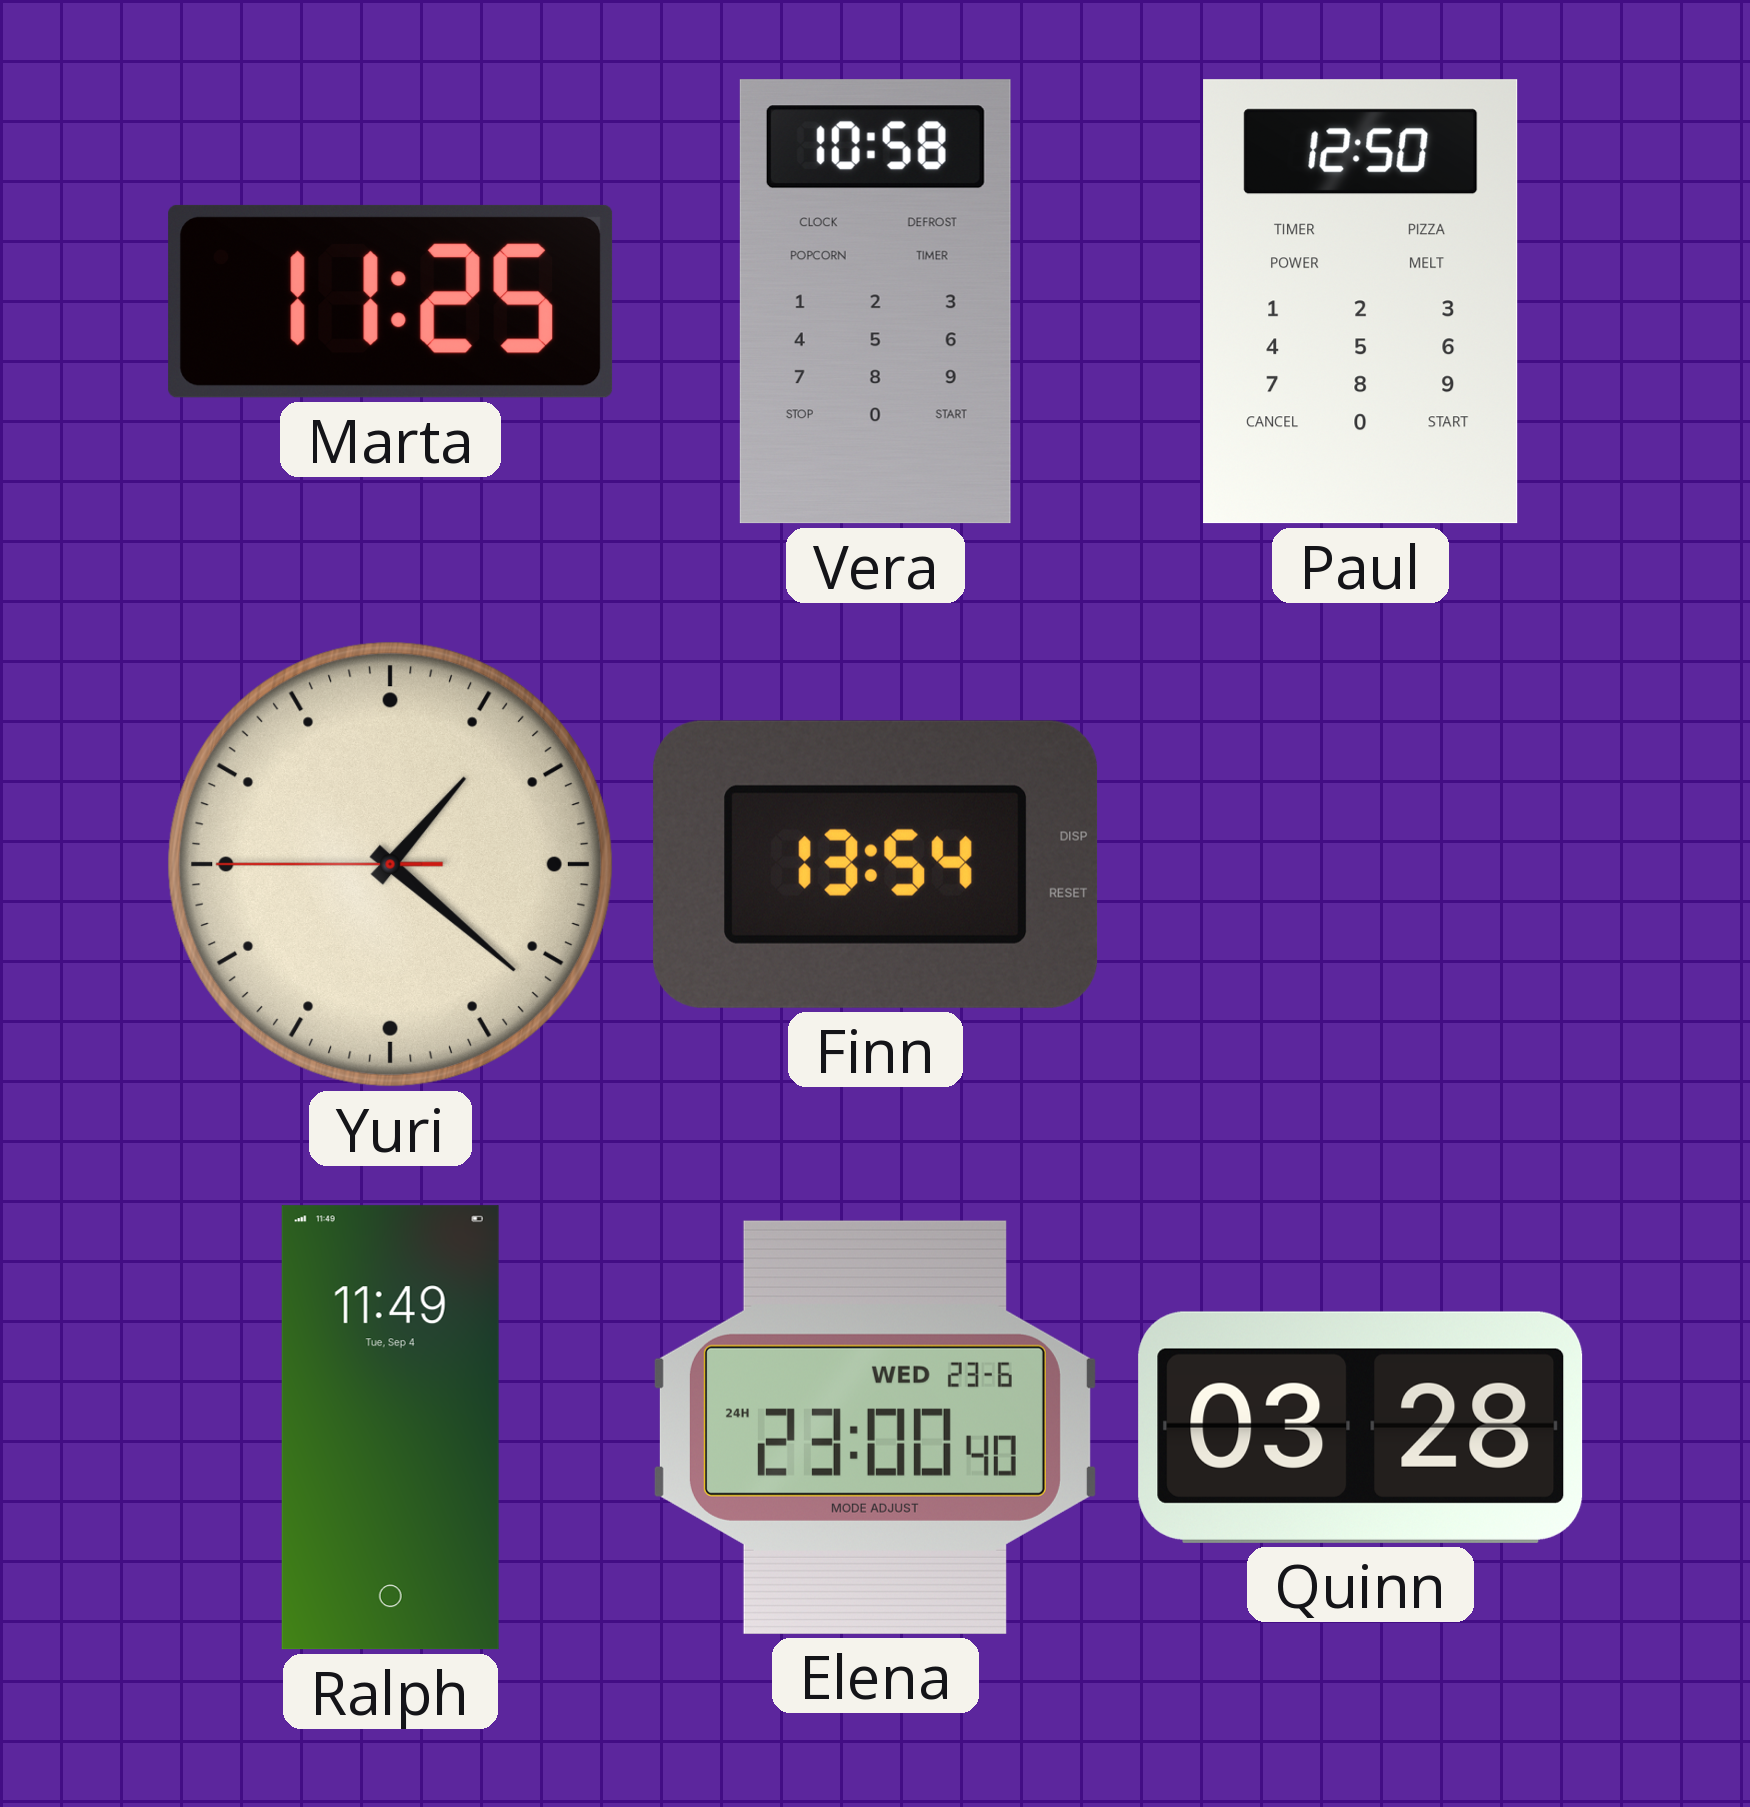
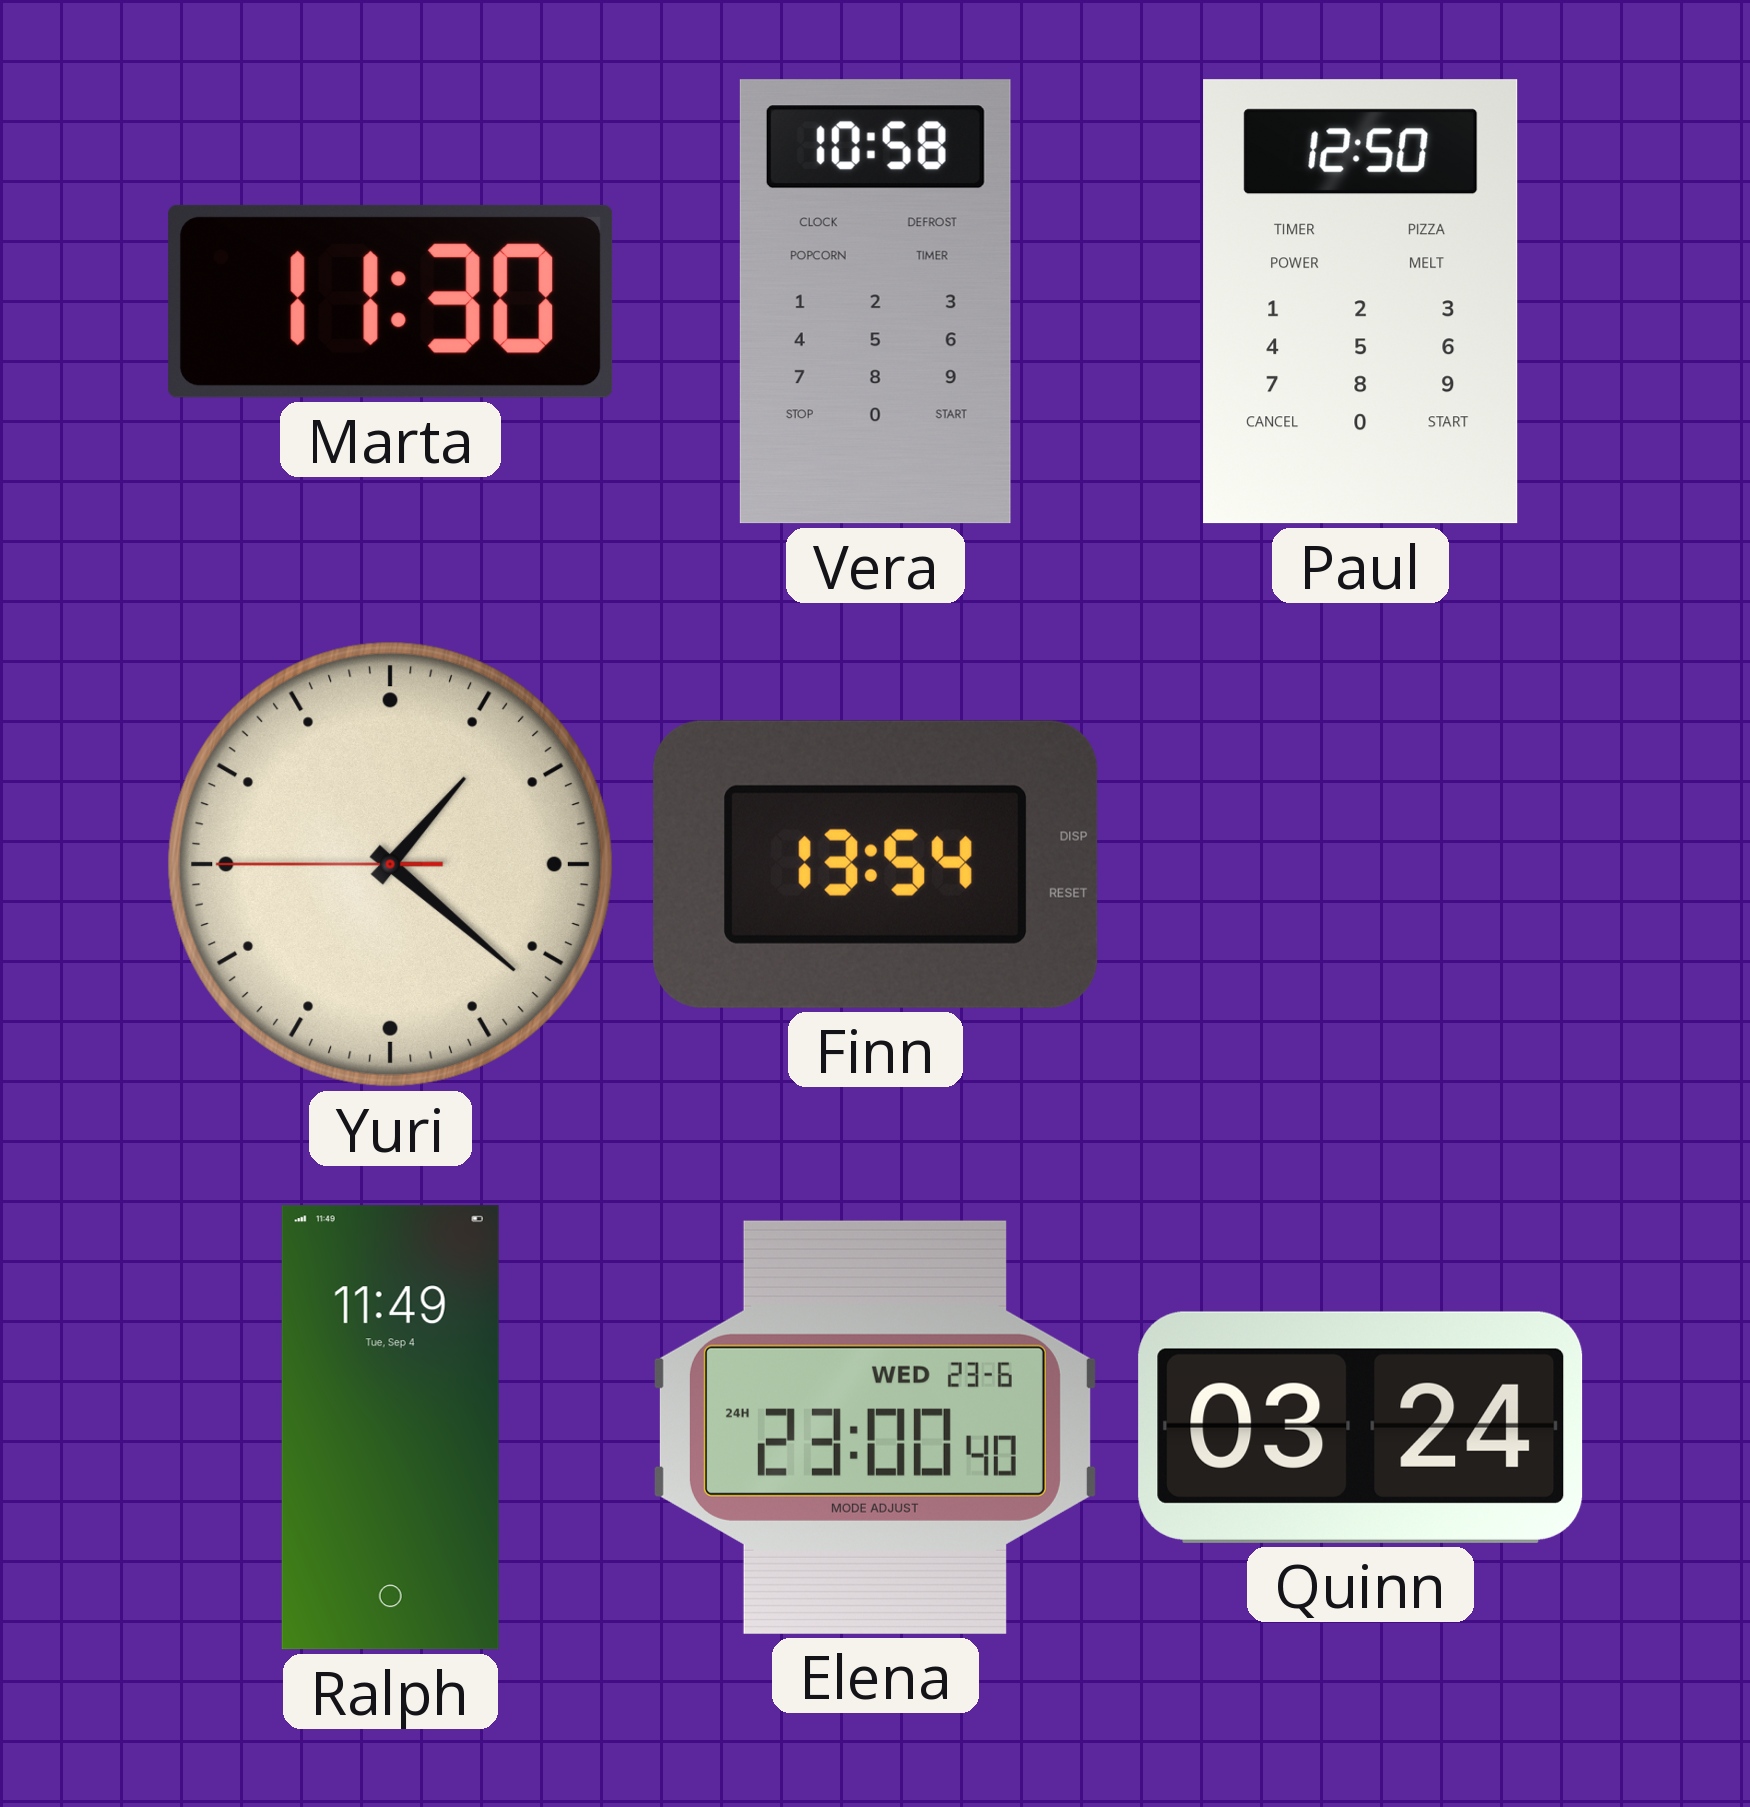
Marta: 11:25 -> 11:30
Quinn: 03:28 -> 03:24
